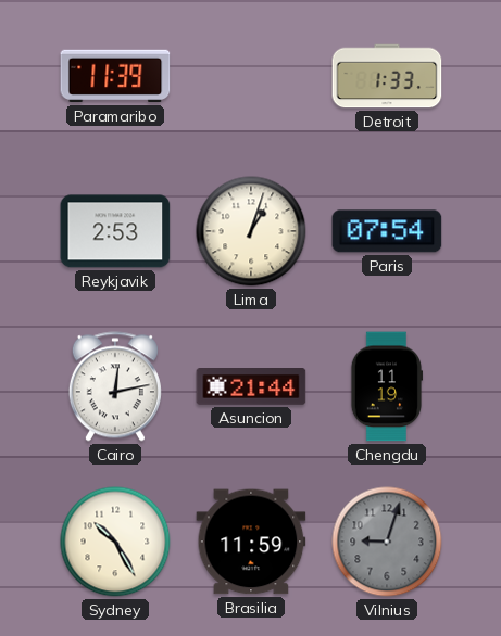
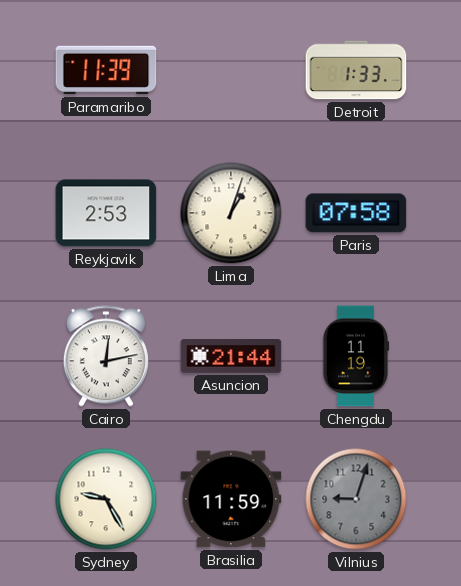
Paris: 07:54 -> 07:58
Sydney: 10:25 -> 9:25
